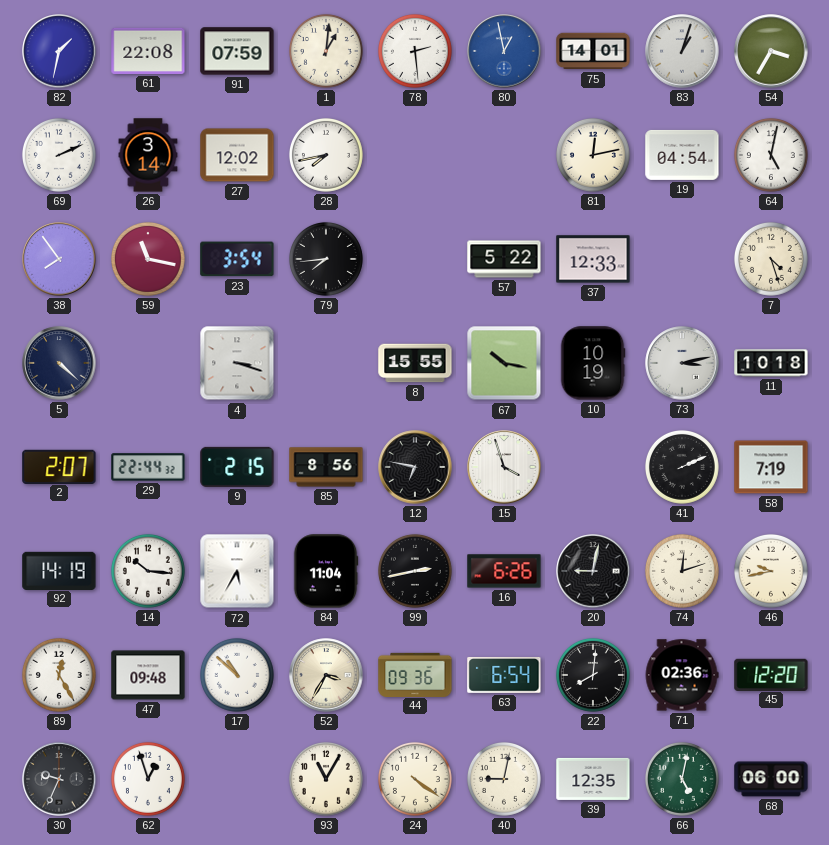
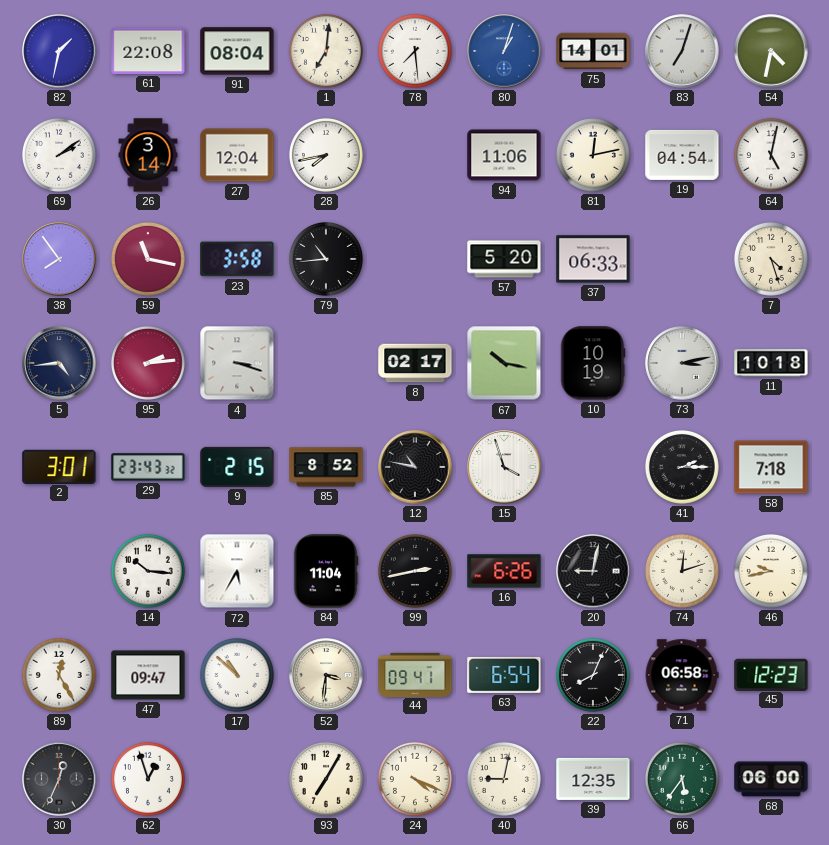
91: 07:59 -> 08:04
1: 1:01 -> 7:01
78: 2:29 -> 7:29
80: 12:58 -> 1:03
83: 1:03 -> 7:03
54: 3:35 -> 4:32
69: 2:11 -> 2:09
27: 12:02 -> 12:04
94: none -> 11:06
23: 3:54 -> 3:58
79: 7:44 -> 10:44
57: 5:22 -> 5:20
37: 12:33 -> 06:33
5: 4:22 -> 4:44
95: none -> 2:14
8: 15:55 -> 02:17
2: 2:07 -> 3:01
29: 22:44 -> 23:43
85: 8:56 -> 8:52
12: 6:47 -> 10:47
41: 2:11 -> 2:15
58: 7:19 -> 7:18
92: 14:19 -> none
47: 09:48 -> 09:47
52: 3:35 -> 3:31
44: 09:36 -> 09:41
22: 8:01 -> 8:04
71: 02:36 -> 06:58
45: 12:20 -> 12:23
30: 9:34 -> 12:34
93: 11:05 -> 7:05
24: 4:21 -> 4:19
66: 5:02 -> 5:36
